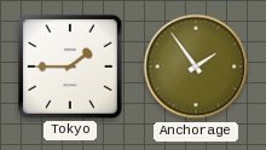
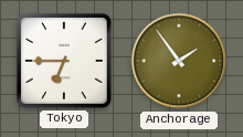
Tokyo: 1:45 -> 6:45
